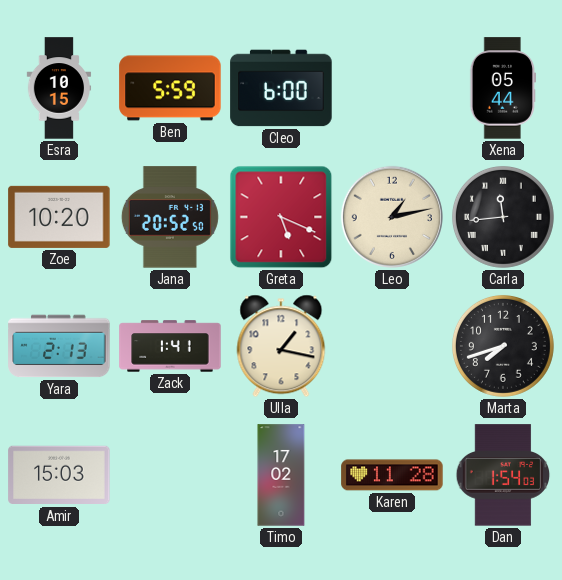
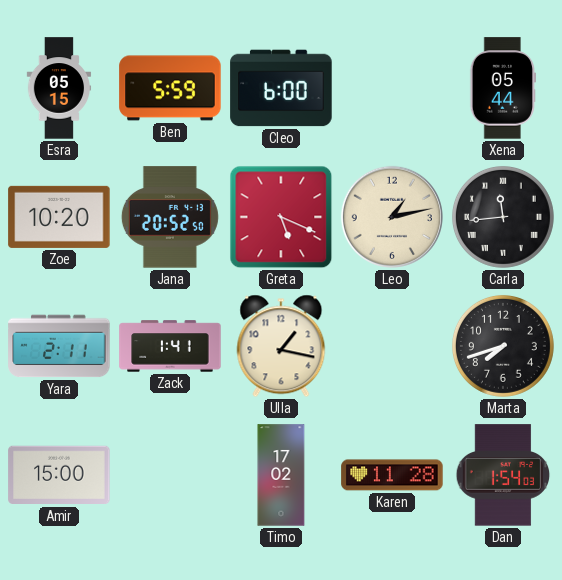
Esra: 10:15 -> 05:15
Yara: 2:13 -> 2:11
Amir: 15:03 -> 15:00
